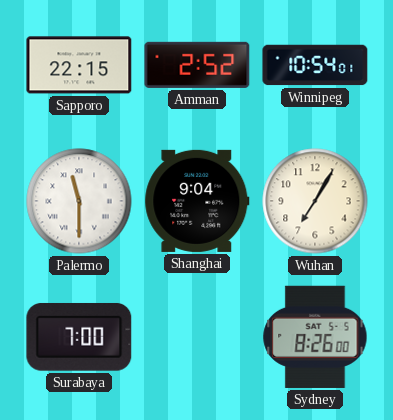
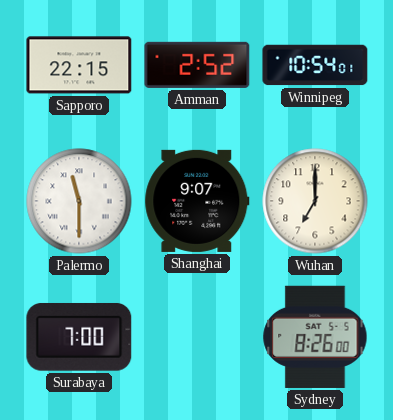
Shanghai: 9:04 -> 9:07
Wuhan: 7:05 -> 7:00
